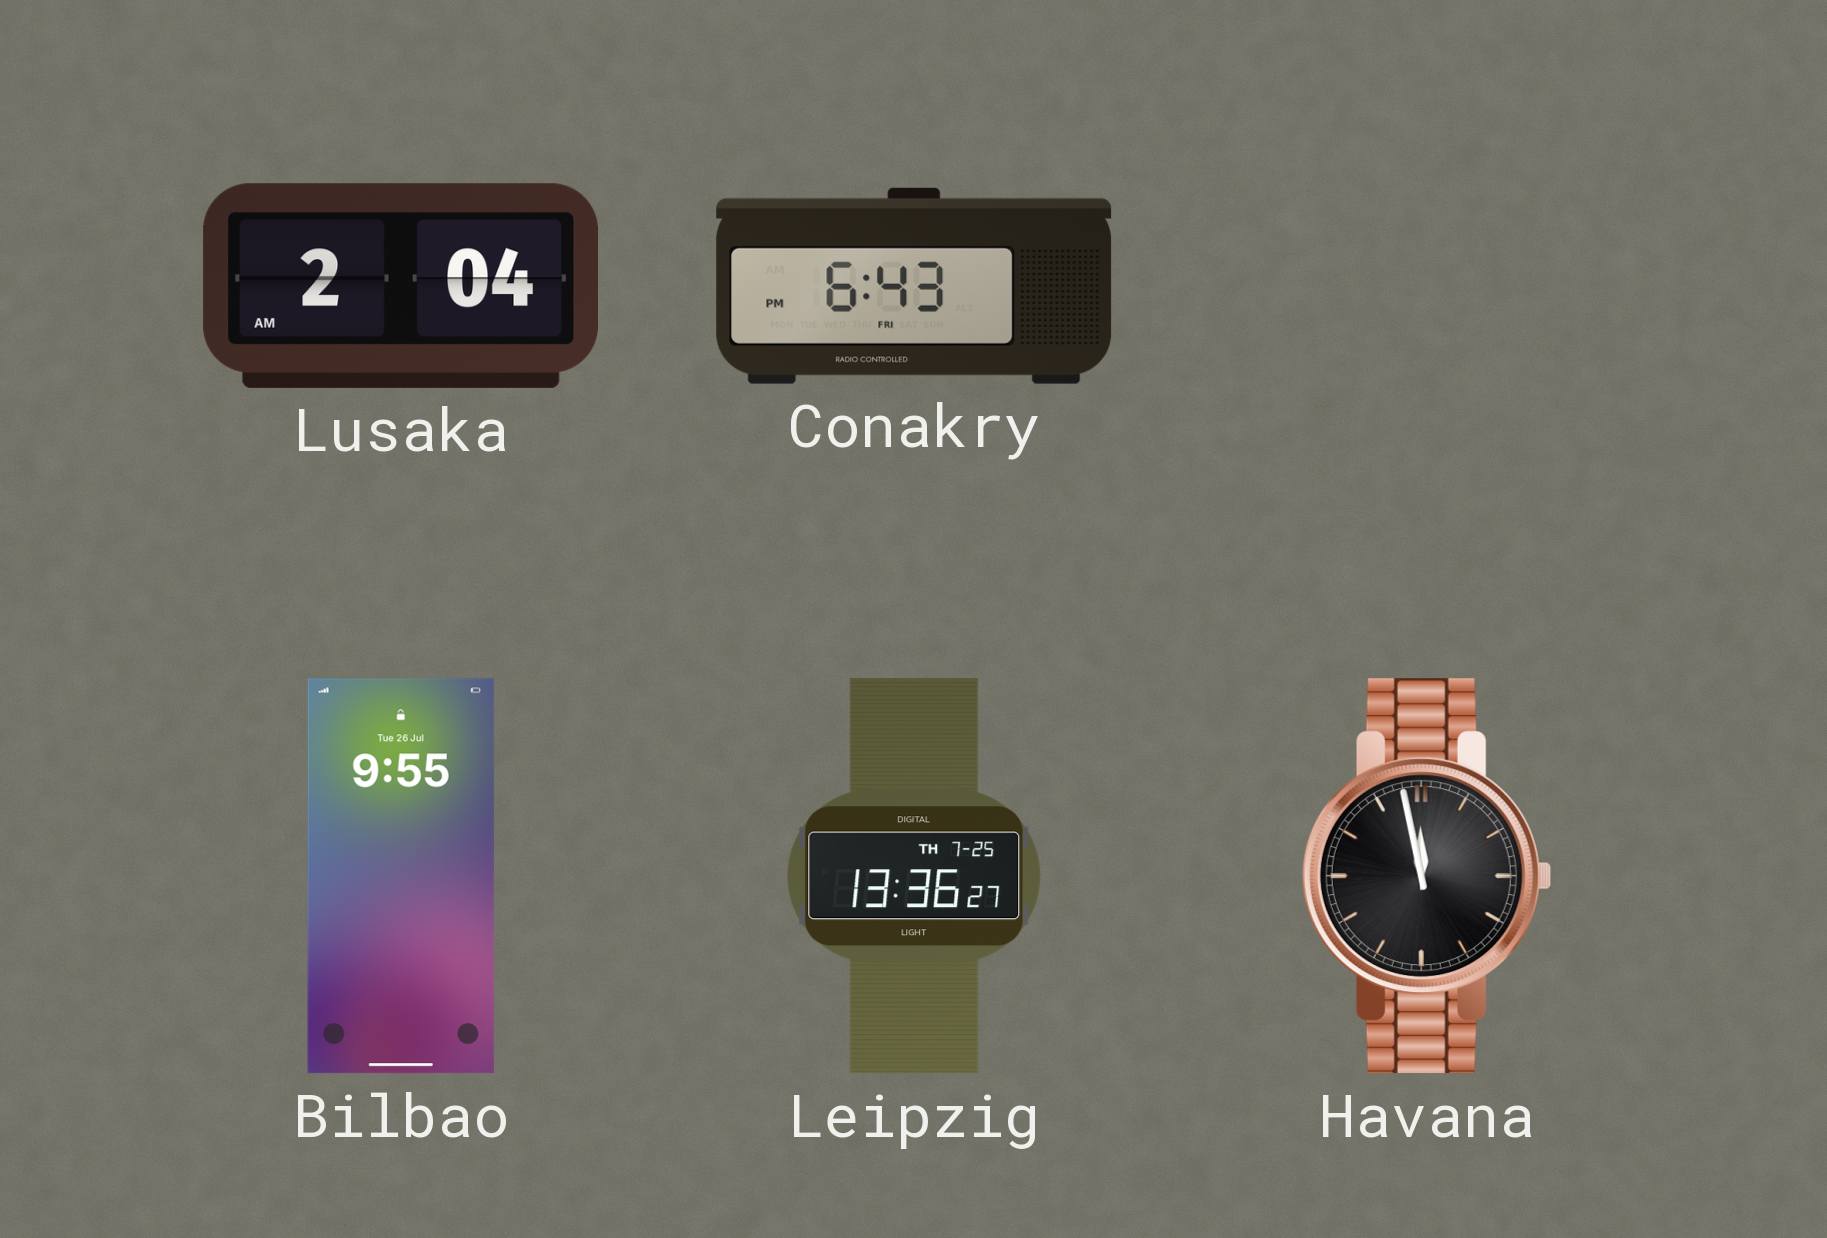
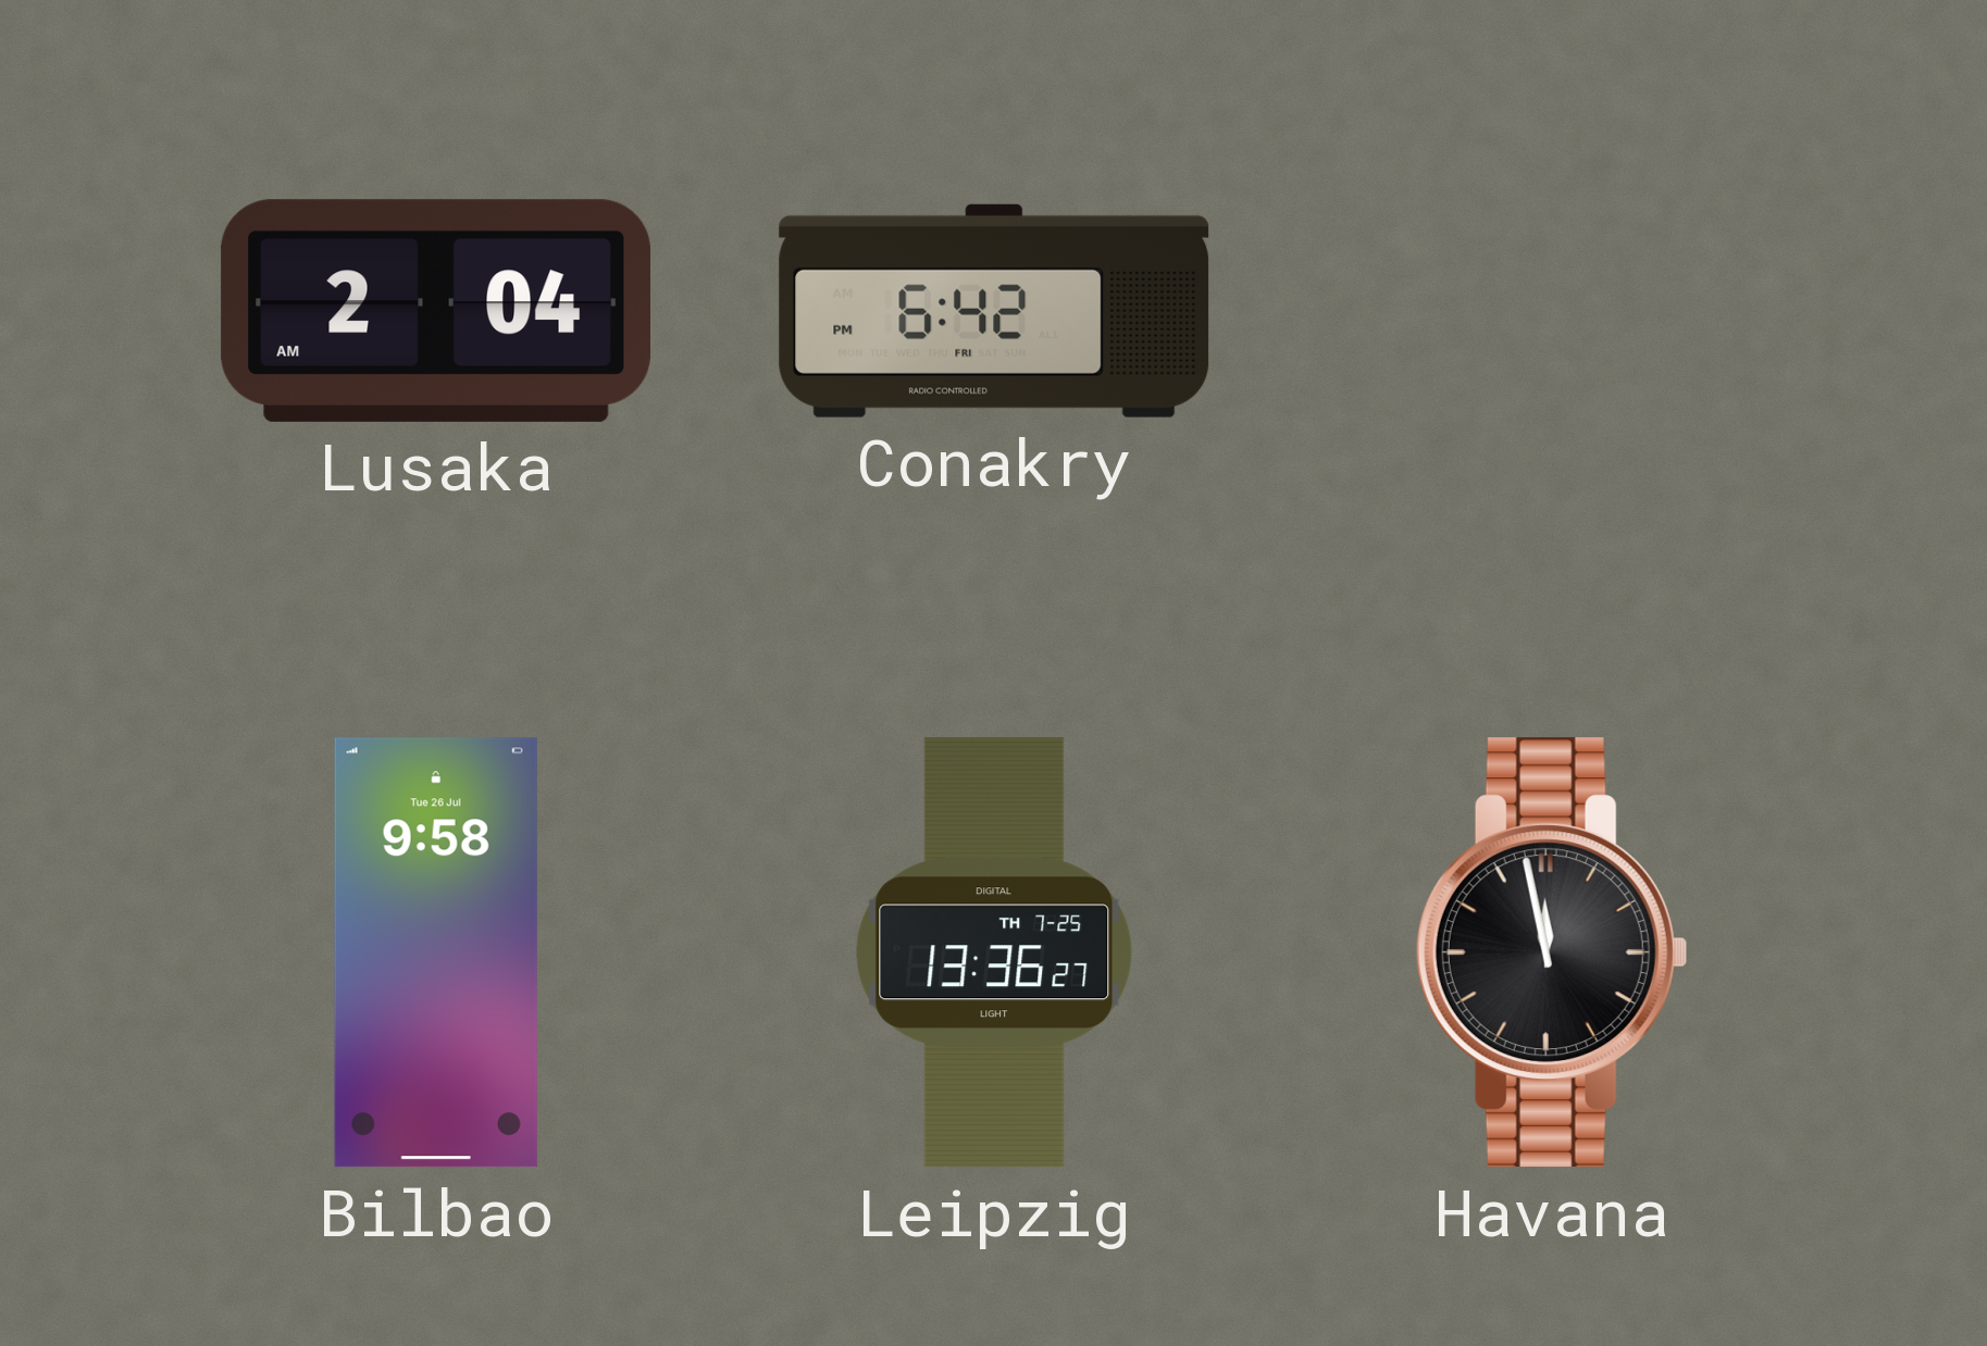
Conakry: 6:43 -> 6:42
Bilbao: 9:55 -> 9:58
